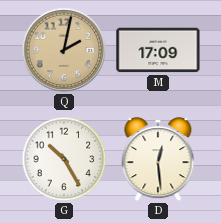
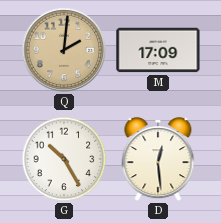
Q: 2:02 -> 2:01
